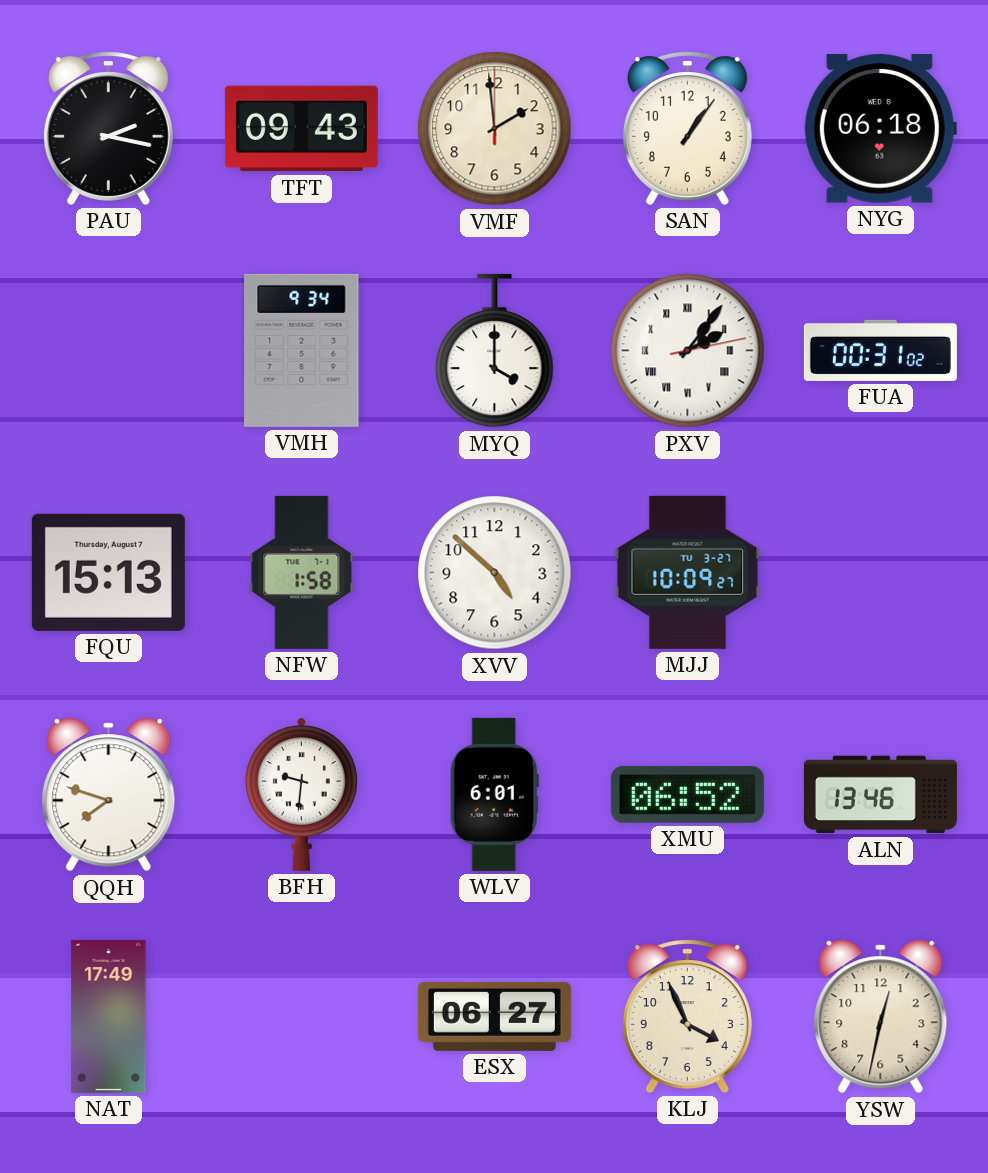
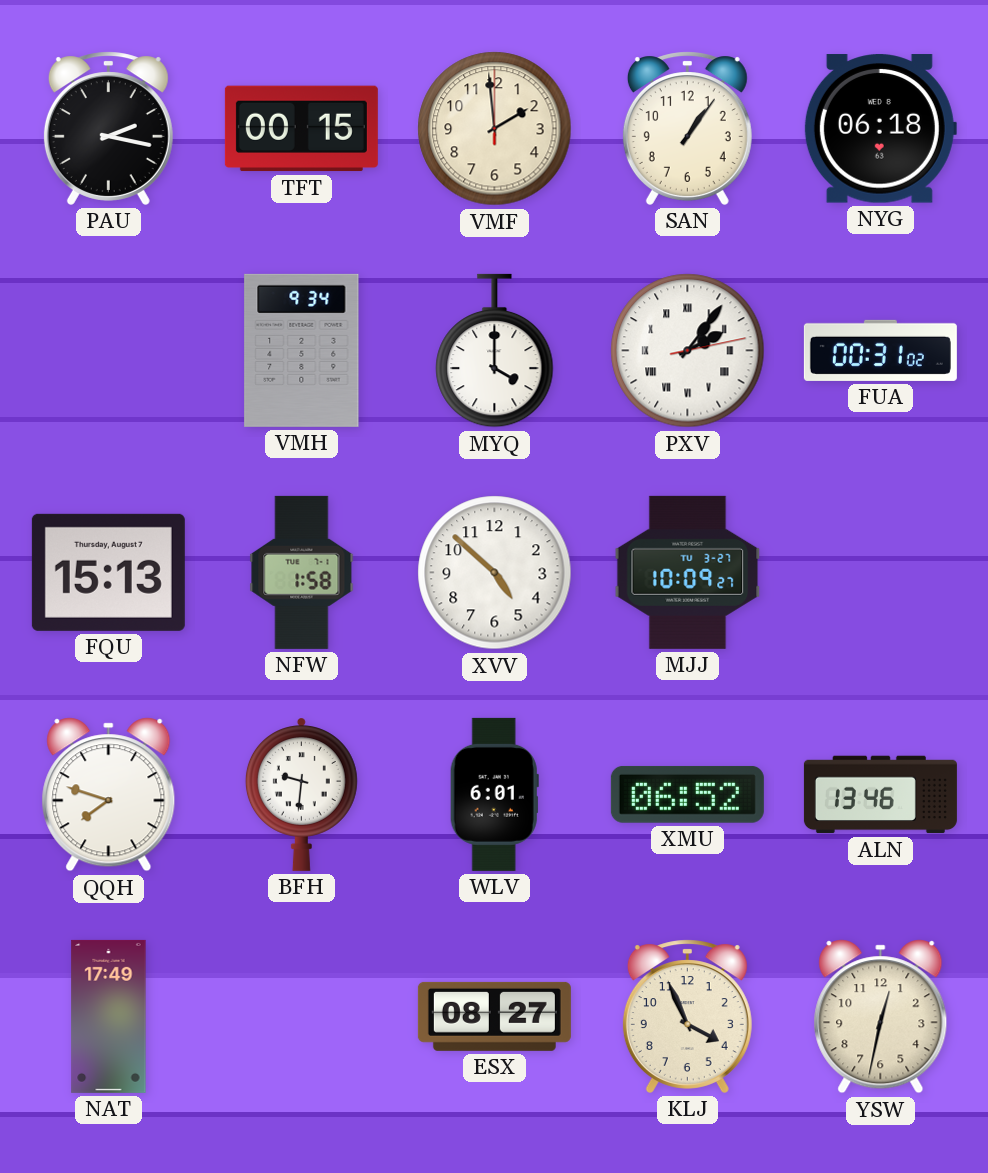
TFT: 09:43 -> 00:15
ESX: 06:27 -> 08:27
